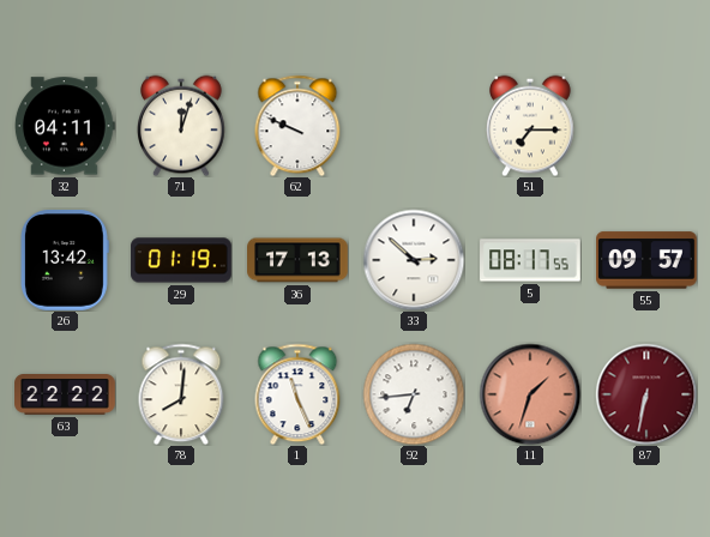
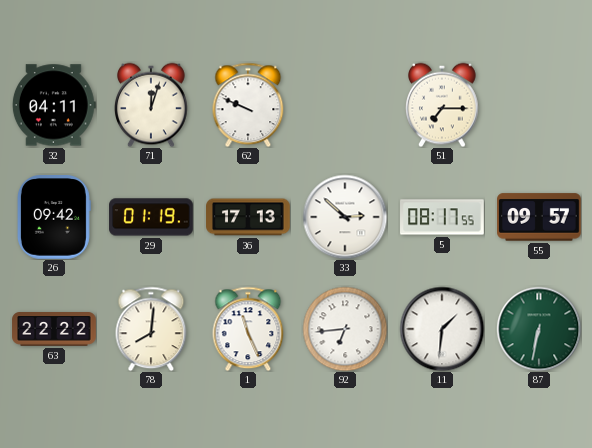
26: 13:42 -> 09:42
11: 1:33 -> 1:31
11 dial: salmon -> white
87 dial: burgundy -> green
